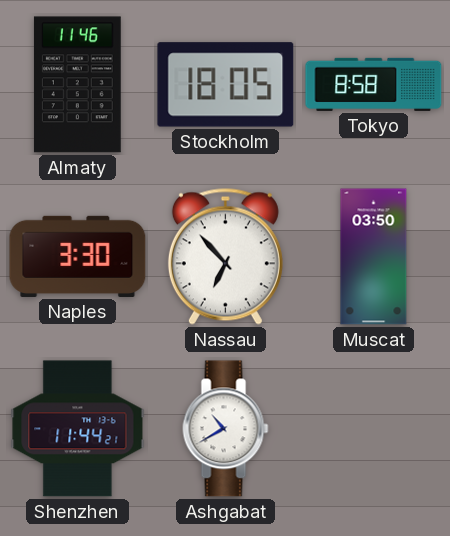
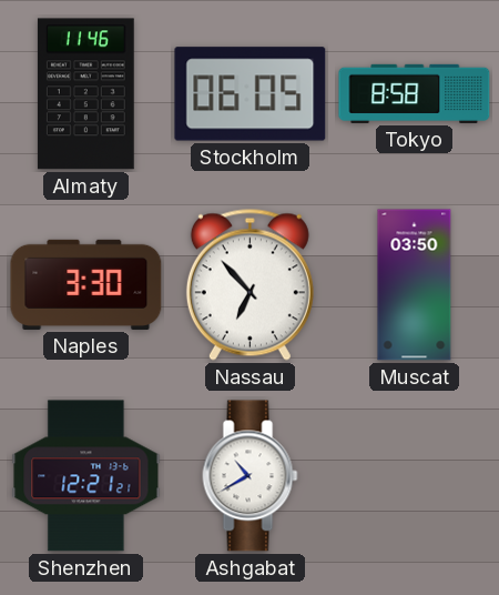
Stockholm: 18:05 -> 06:05
Shenzhen: 11:44 -> 12:21
